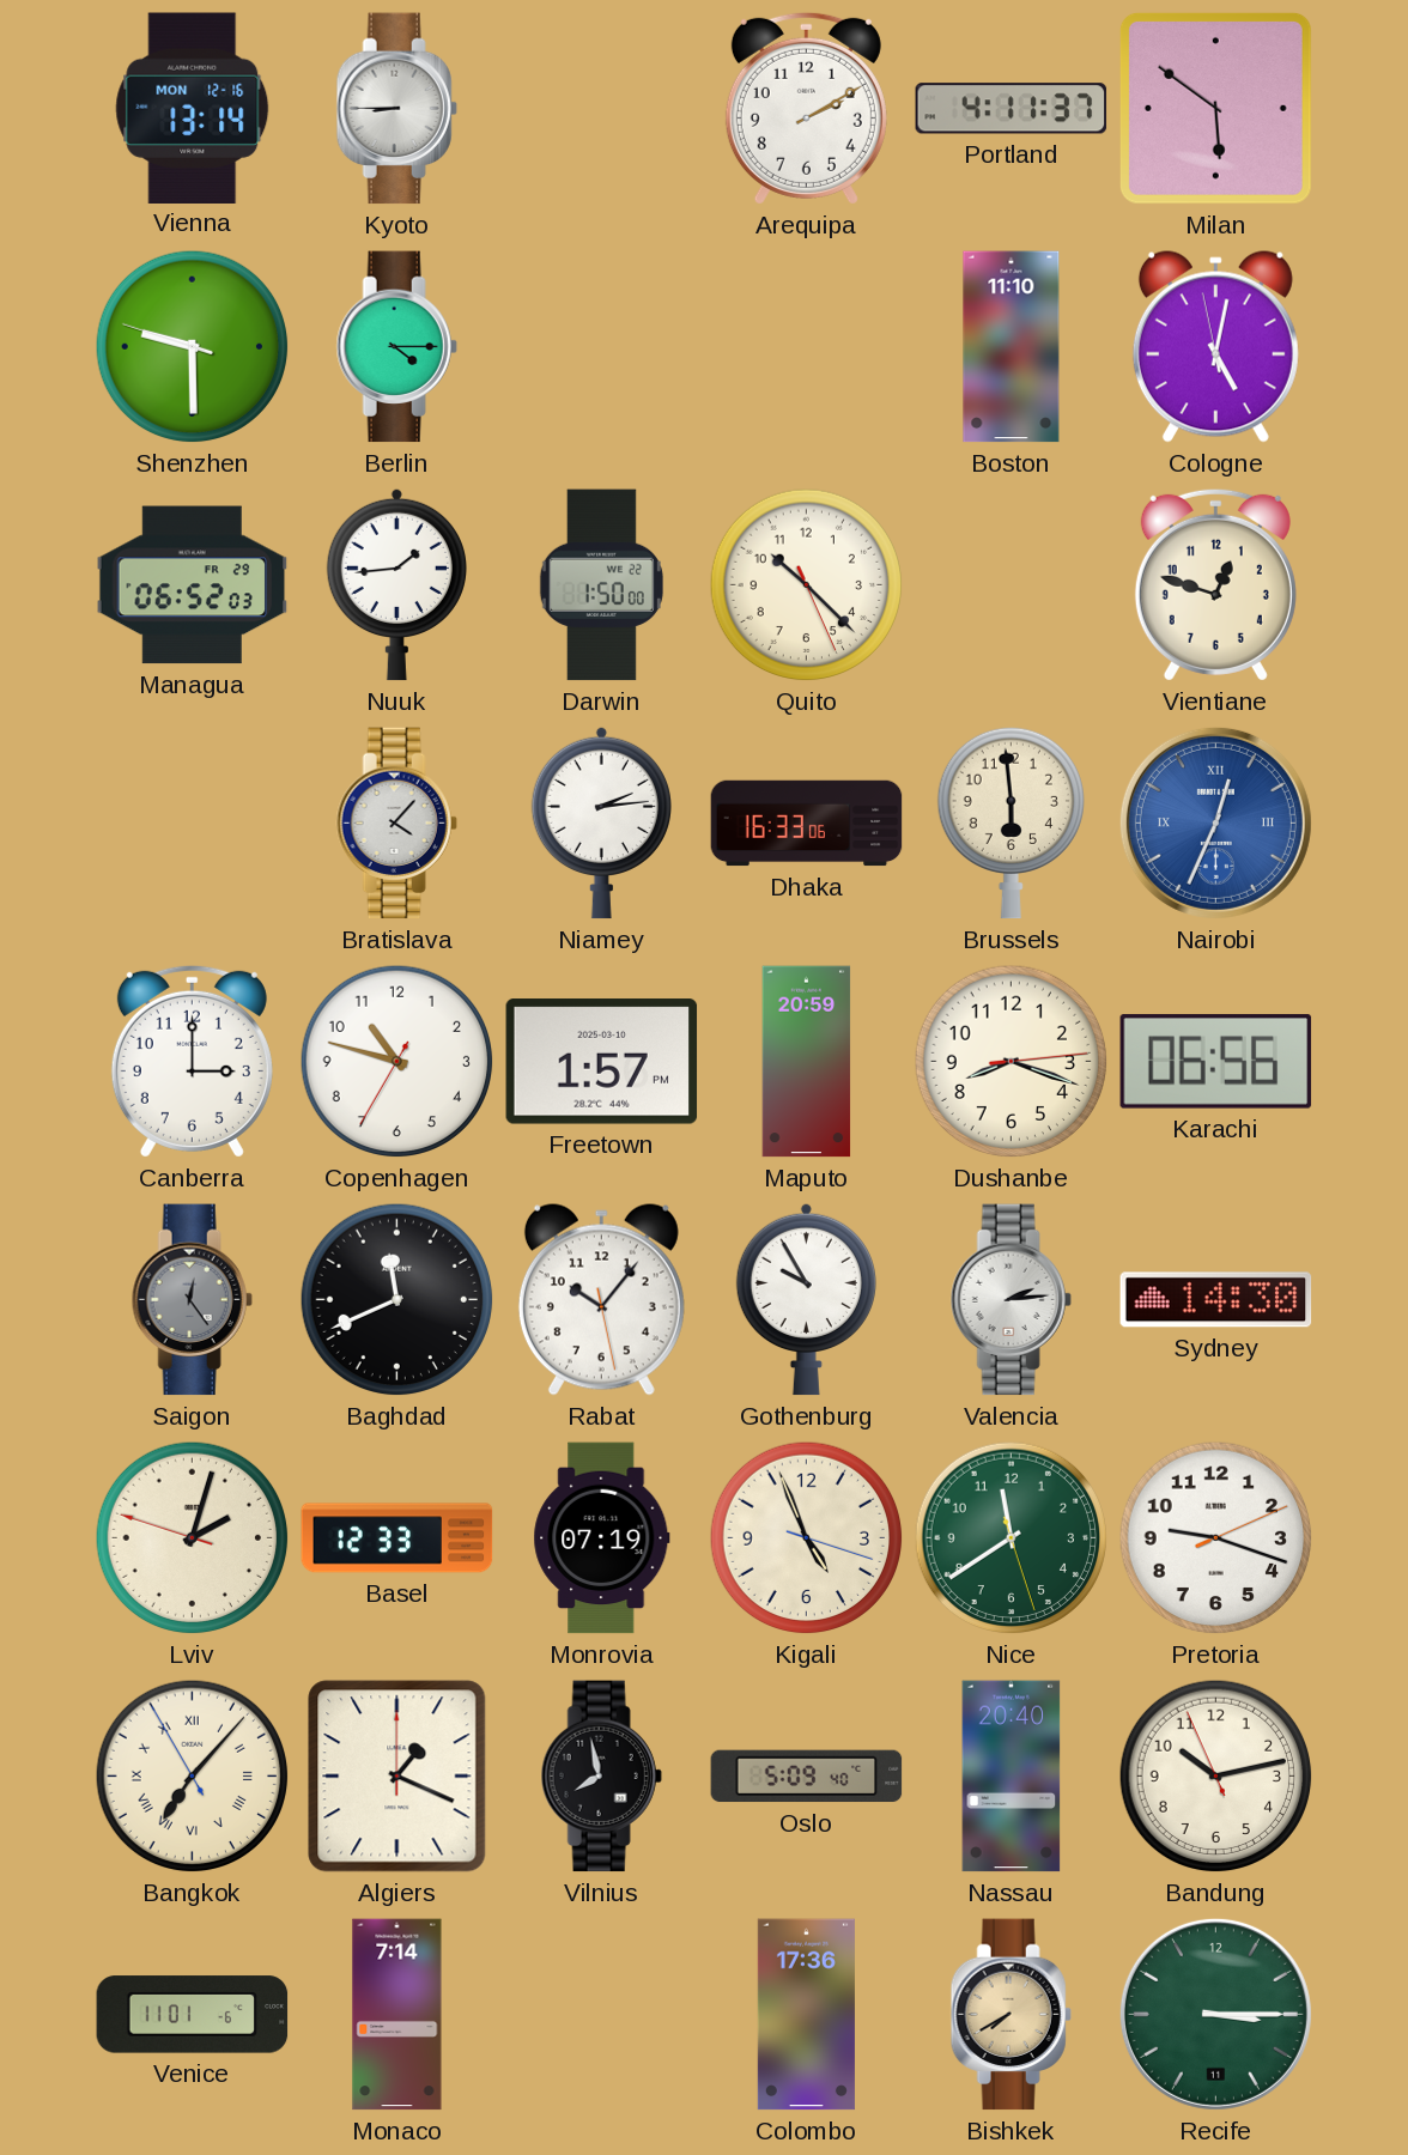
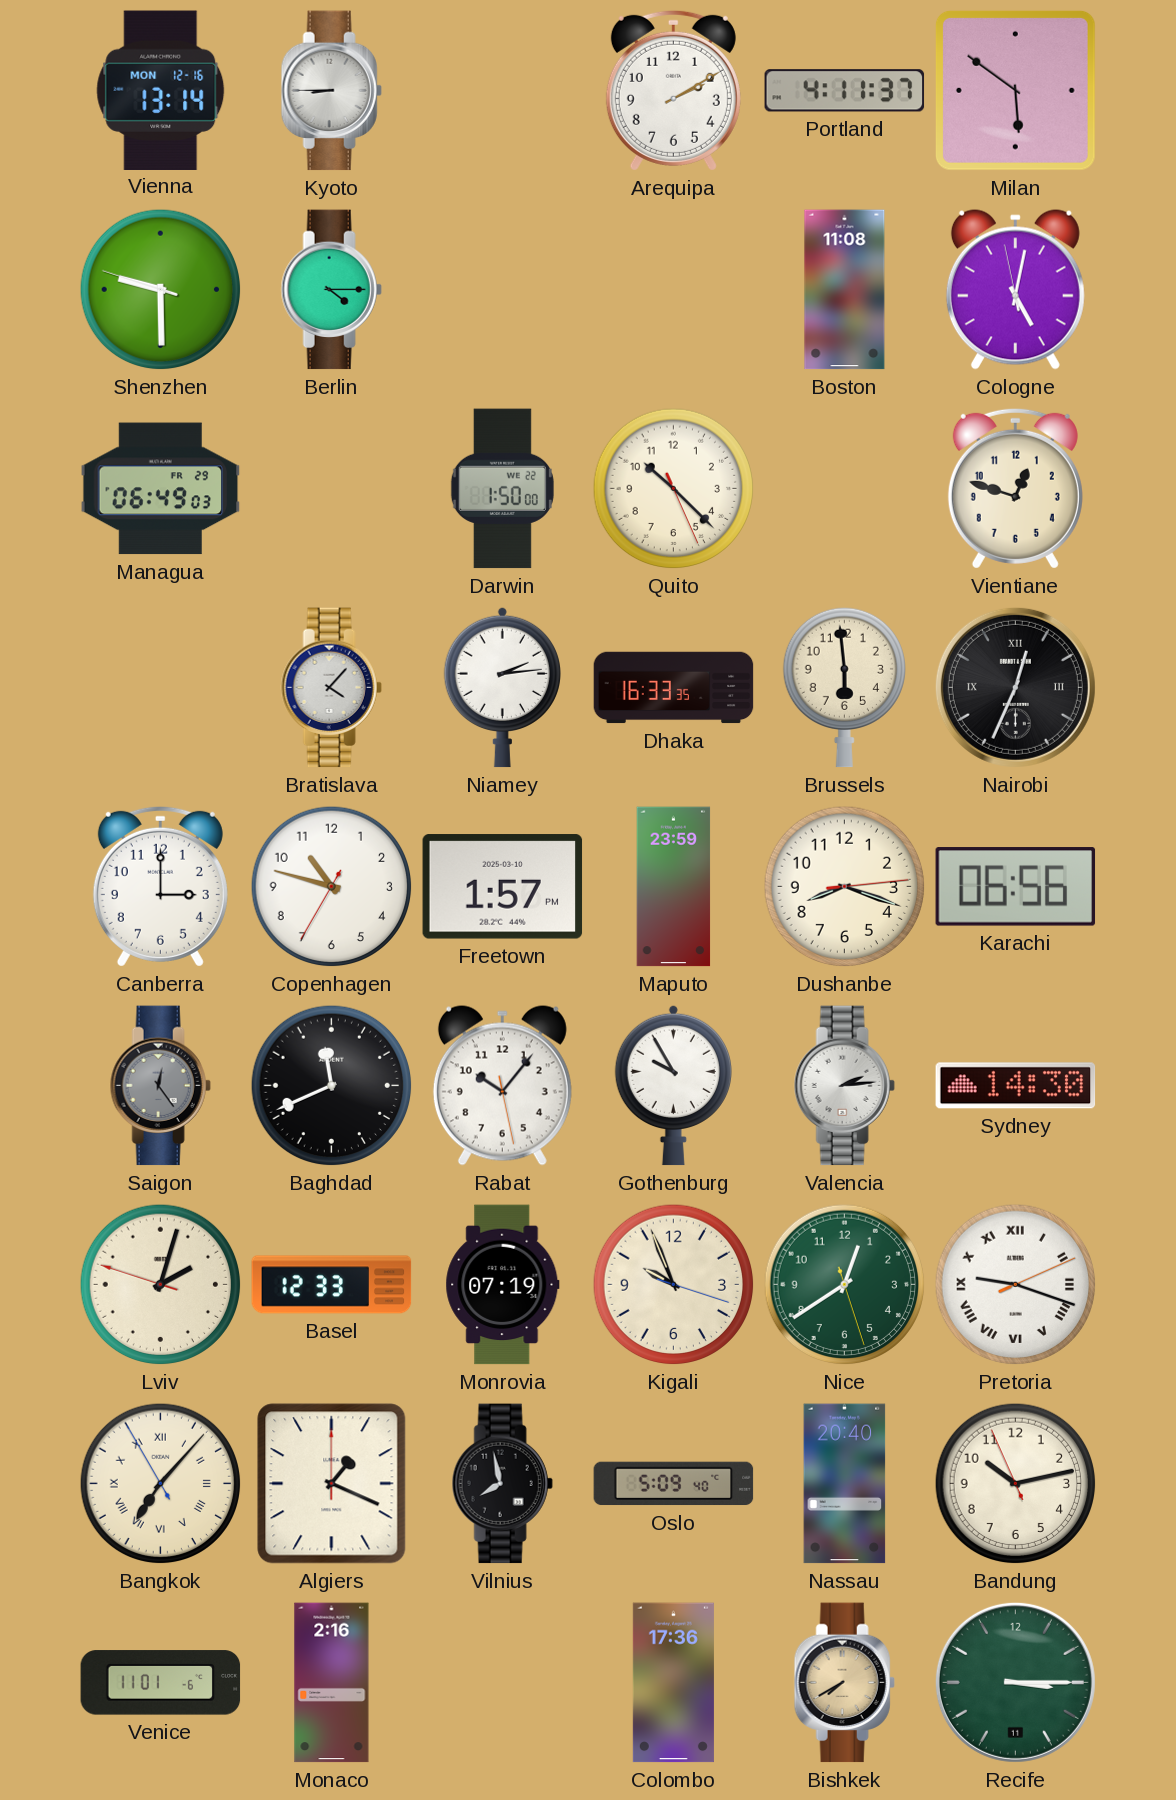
Boston: 11:10 -> 11:08
Managua: 06:52 -> 06:49
Nuuk: 1:44 -> none
Dhaka: 16:33:06 -> 16:33:35
Nairobi dial: blue -> black
Maputo: 20:59 -> 23:59
Kigali: 4:56 -> 9:56
Nice: 11:39 -> 12:39
Pretoria numerals: Arabic -> Roman
Monaco: 7:14 -> 2:16
